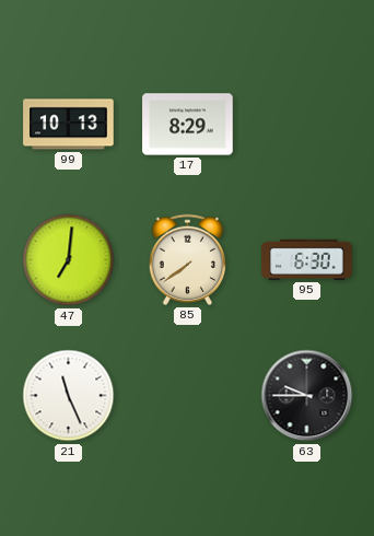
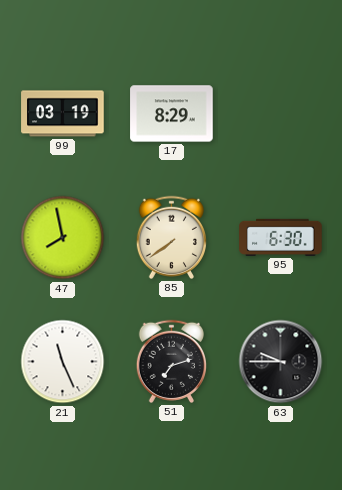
99: 10:13 -> 03:19
47: 7:01 -> 7:58
51: none -> 7:12
